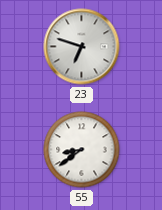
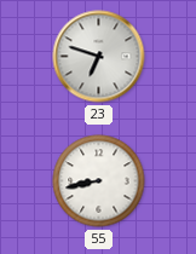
55: 8:39 -> 8:43
